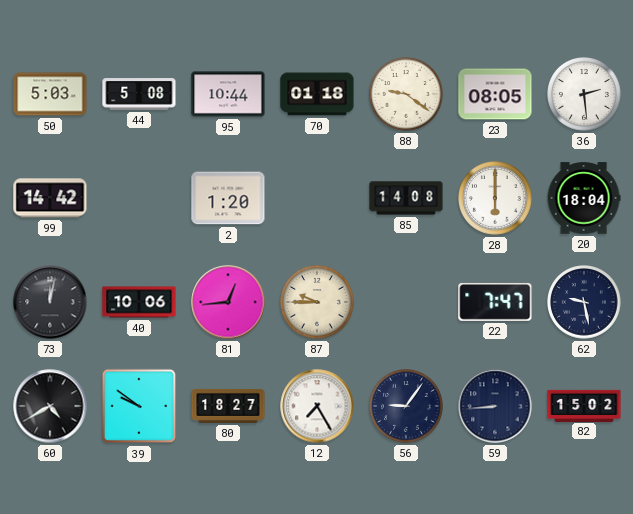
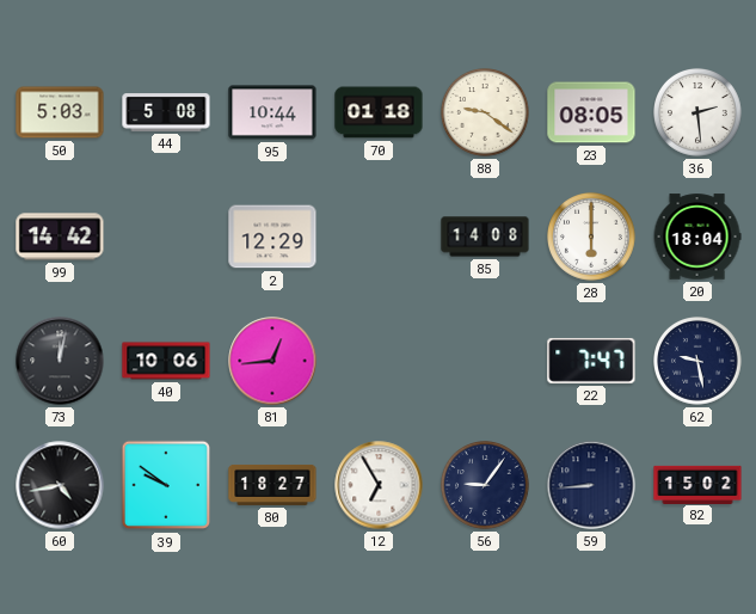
2: 1:20 -> 12:29
87: 9:45 -> none
60: 4:40 -> 4:43
12: 7:25 -> 6:55
